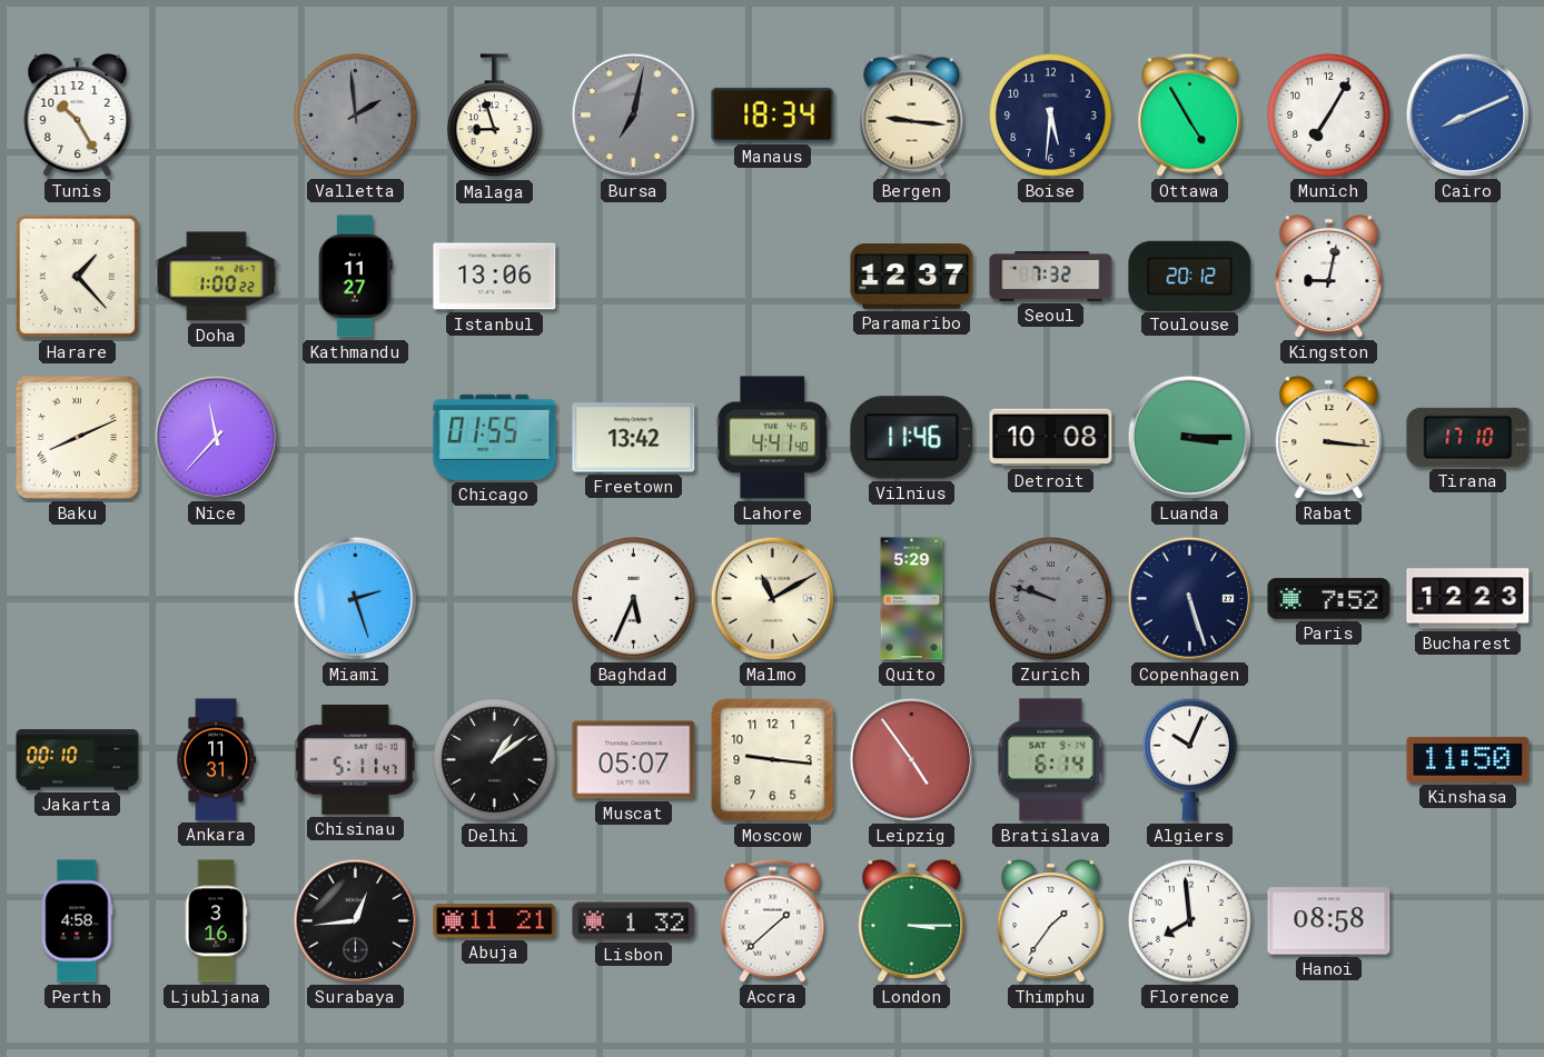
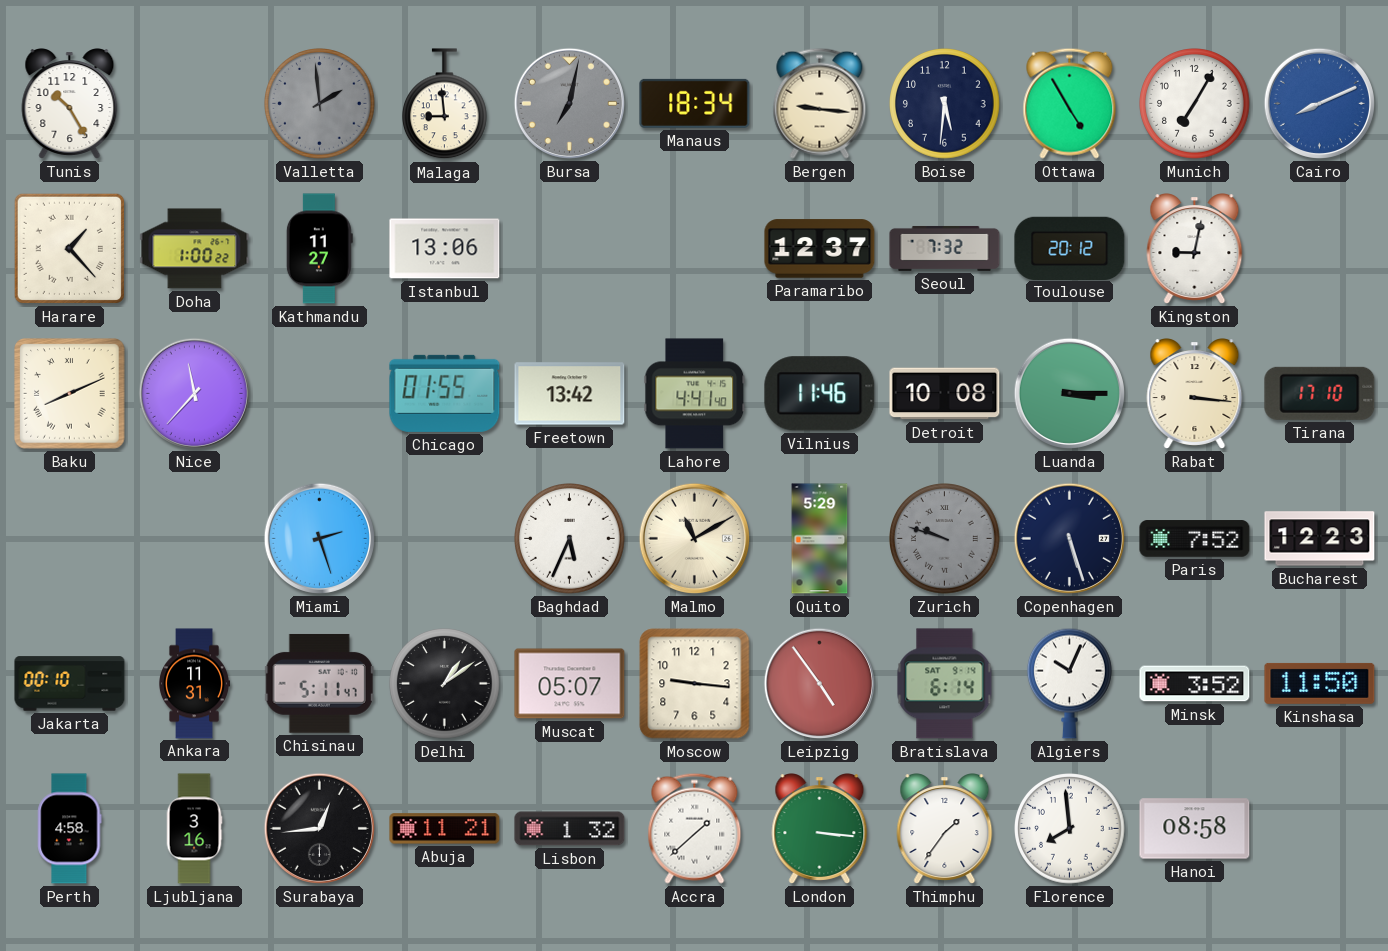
Malaga: 8:57 -> 8:59
Minsk: none -> 3:52
London: 3:15 -> 3:16
